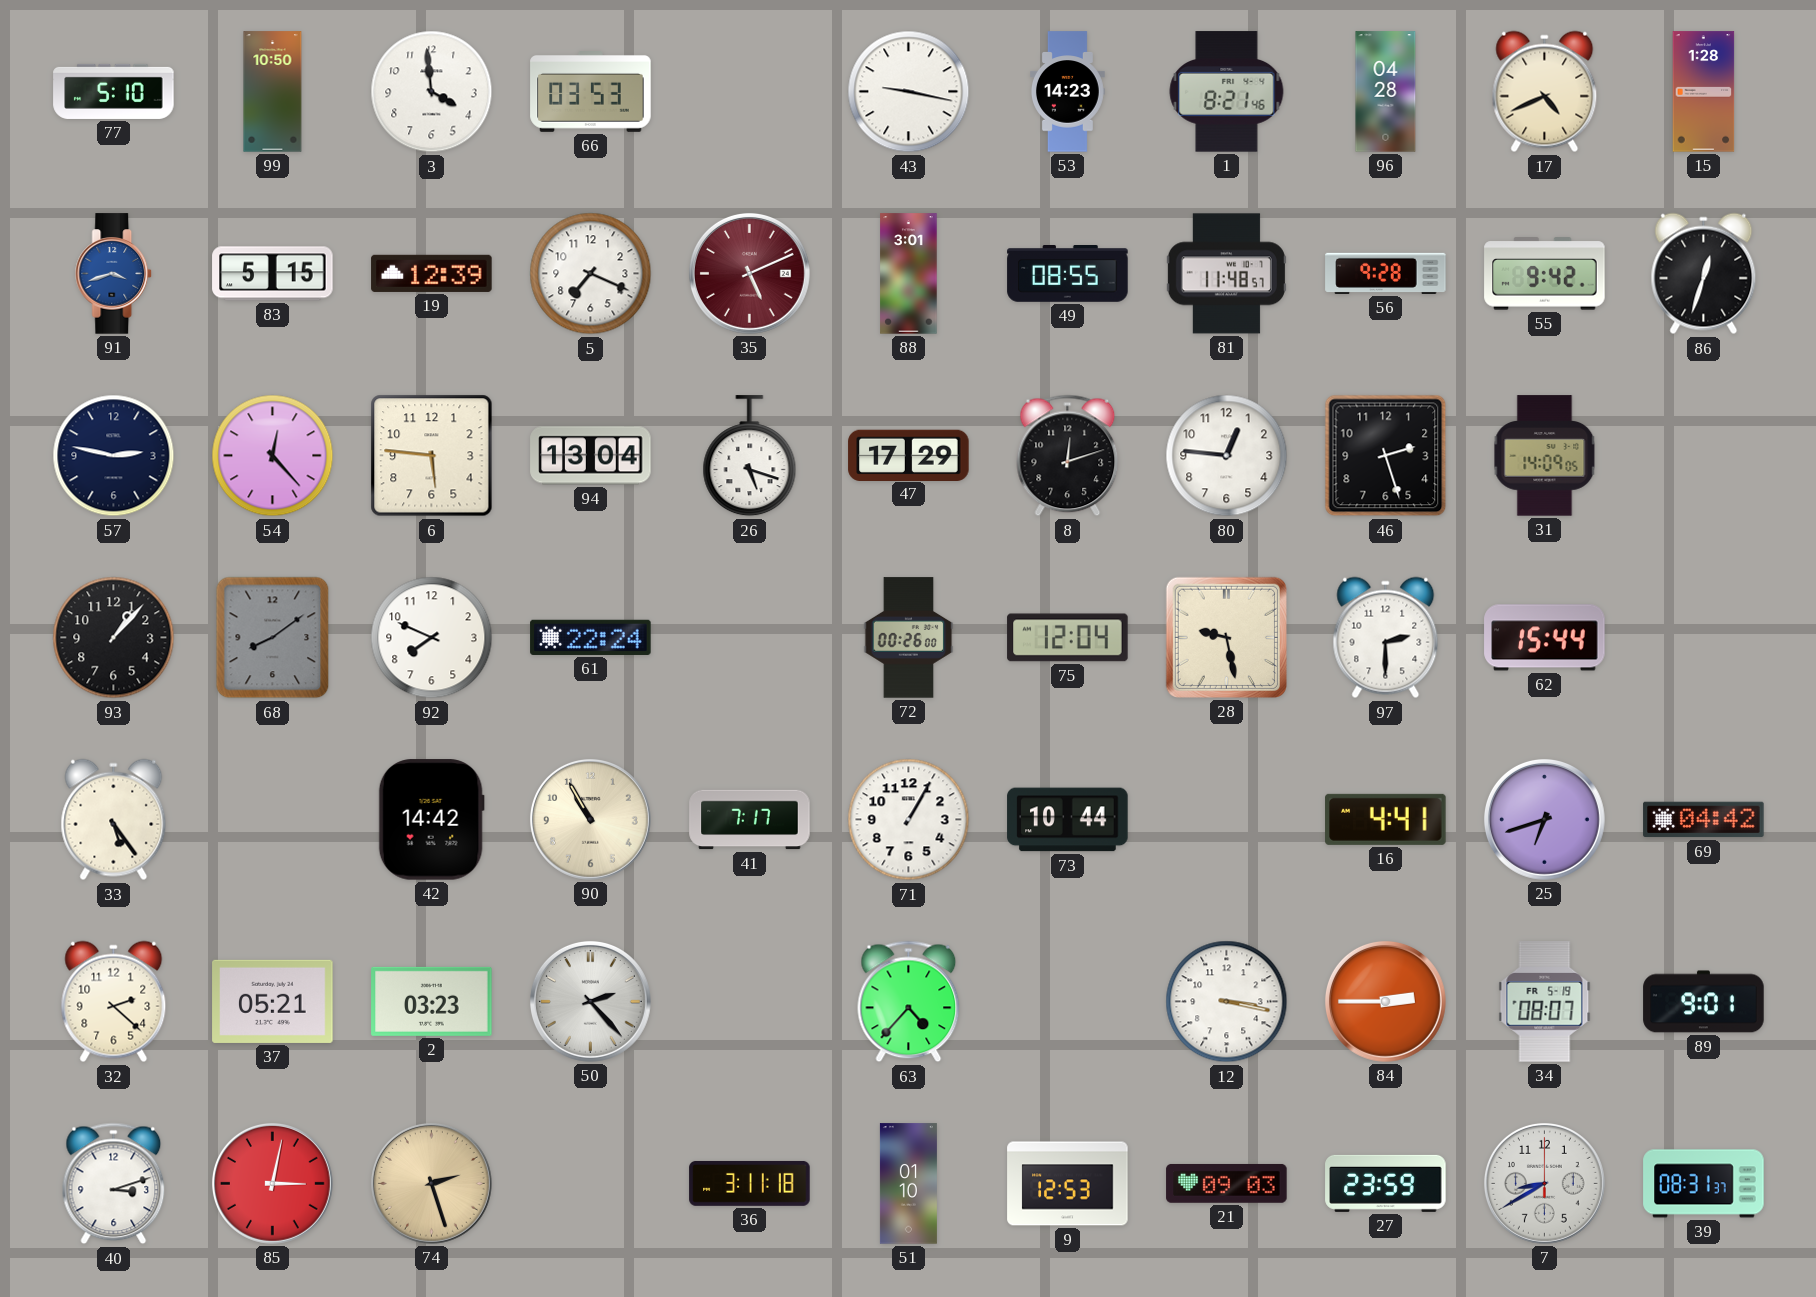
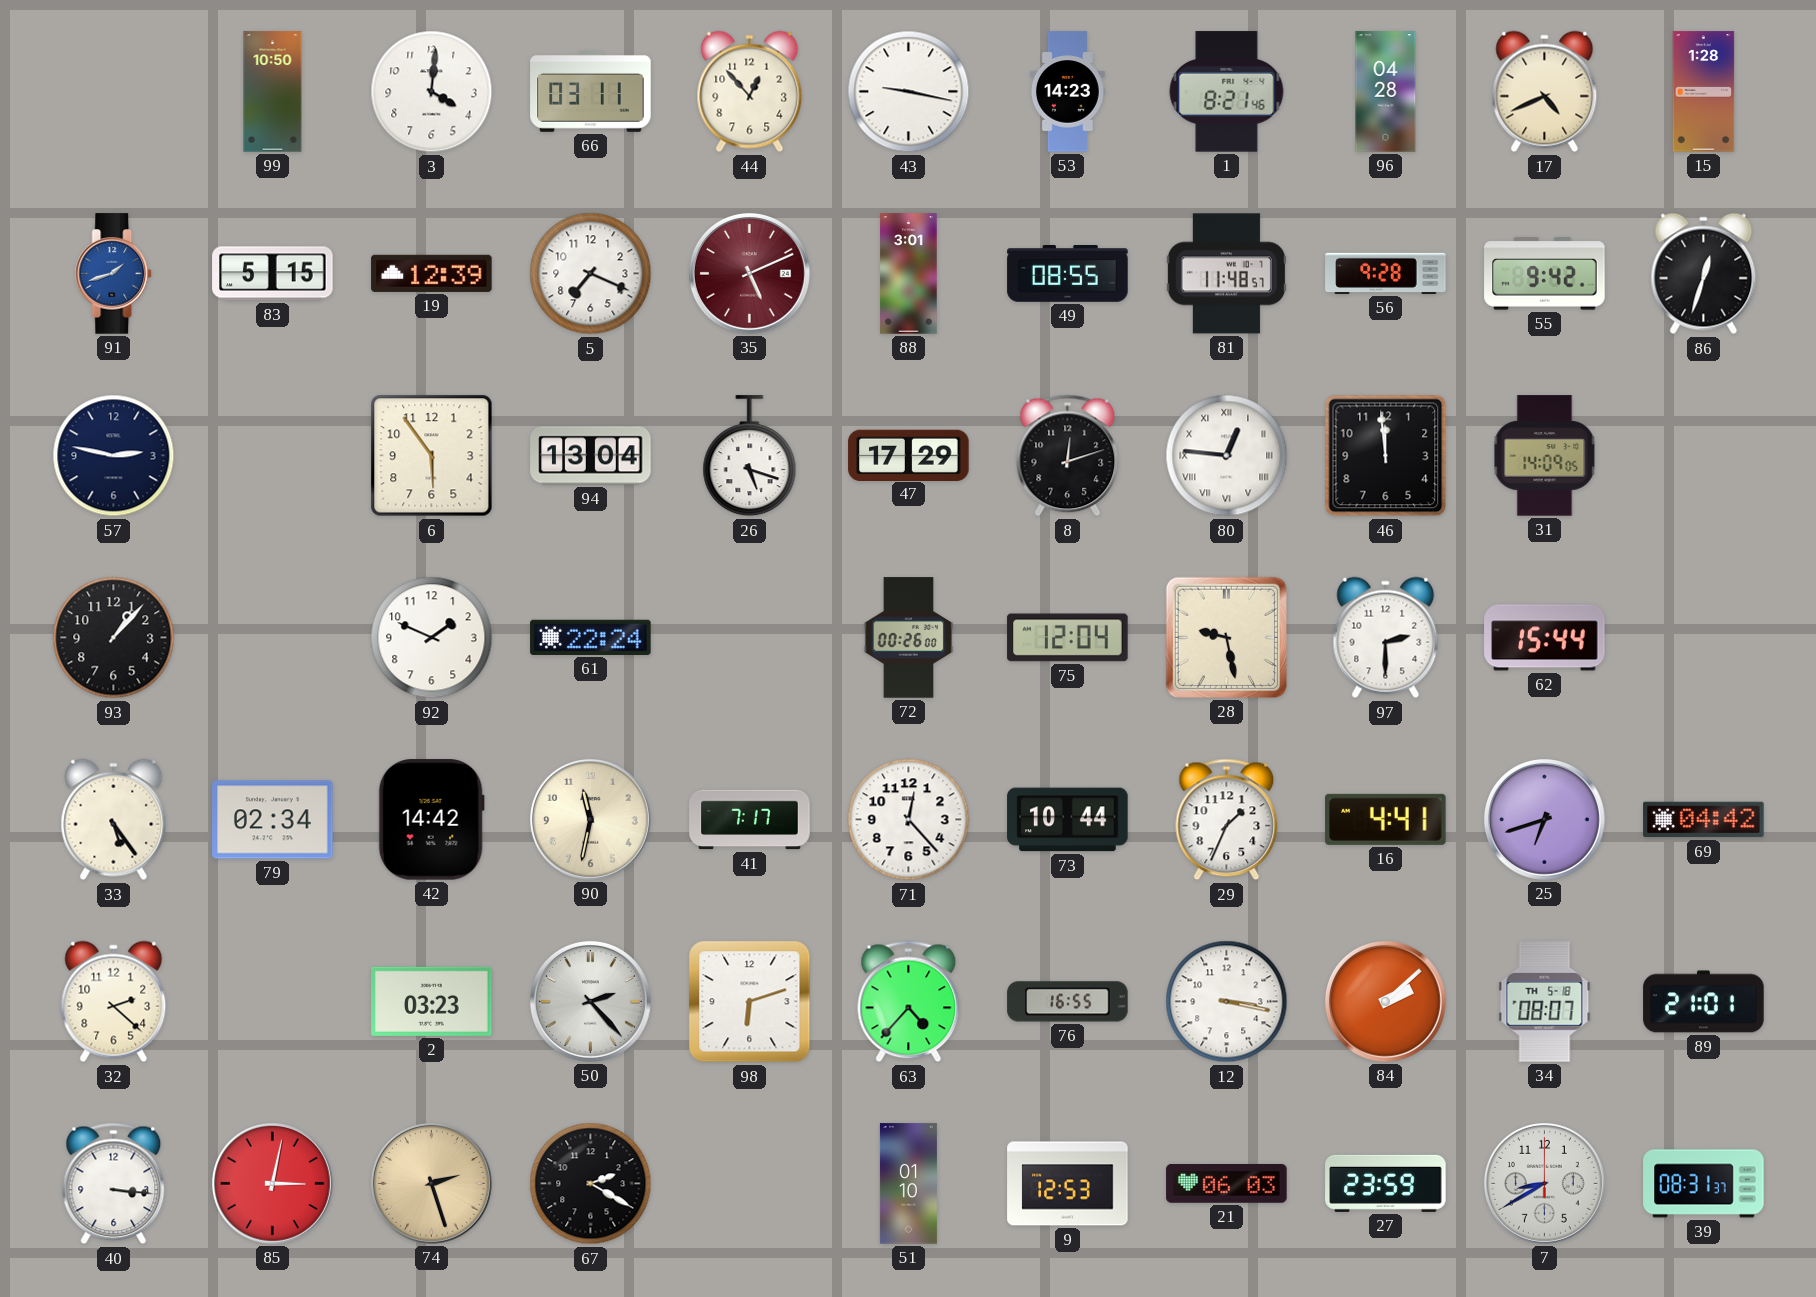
77: 5:10 -> none
3: 3:59 -> 4:01
66: 03:53 -> 03:11
44: none -> 12:53
91: 3:42 -> 1:42
54: 12:23 -> none
6: 5:46 -> 5:54
80 numerals: Arabic -> Roman
46: 2:27 -> 11:59
68: 8:09 -> none
92: 7:49 -> 1:49
79: none -> 02:34
90: 10:55 -> 11:32
71: 1:05 -> 12:23
29: none -> 1:34
37: 05:21 -> none
98: none -> 6:12
76: none -> 16:55
84: 2:45 -> 2:08
34 date: FR 5-19 -> TH 5-18
89: 9:01 -> 21:01
40: 3:12 -> 3:16
67: none -> 2:20
36: 3:11 -> none
21: 09:03 -> 06:03
